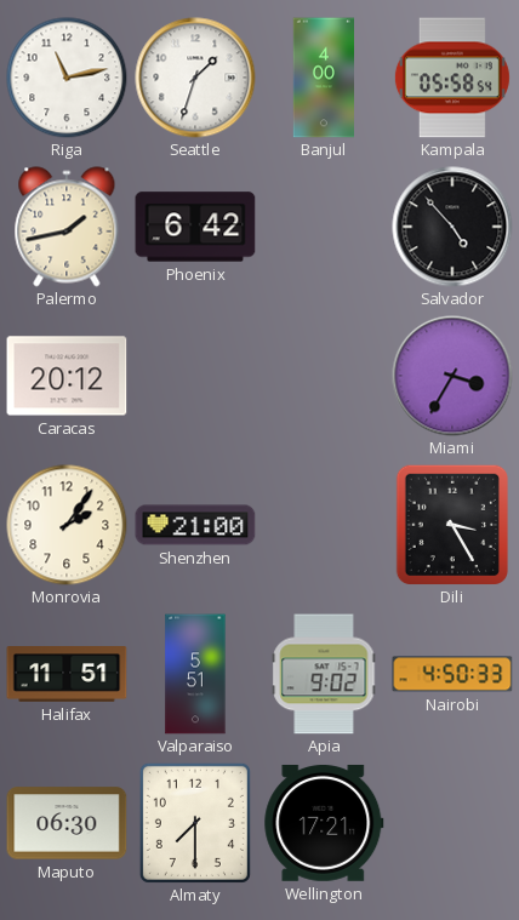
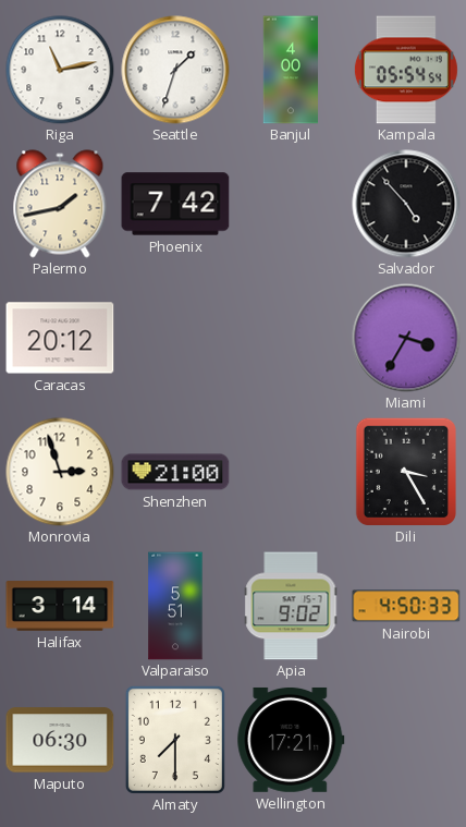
Kampala: 05:58 -> 05:54
Phoenix: 6:42 -> 7:42
Monrovia: 2:06 -> 2:57
Halifax: 11:51 -> 3:14
